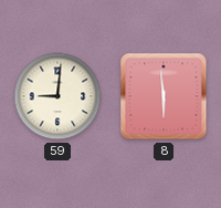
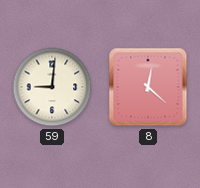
8: 5:59 -> 12:22
